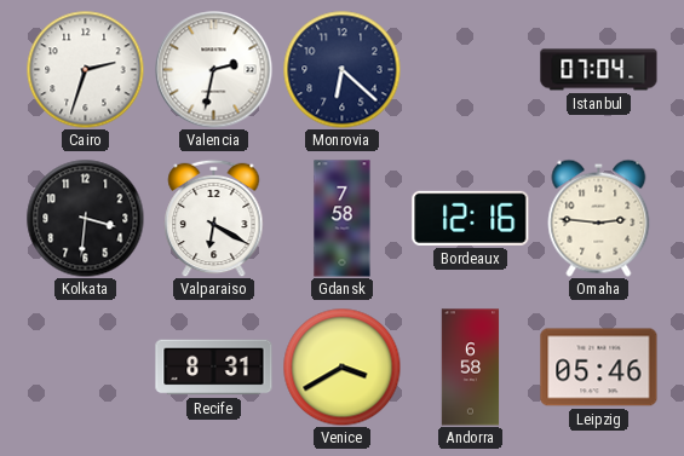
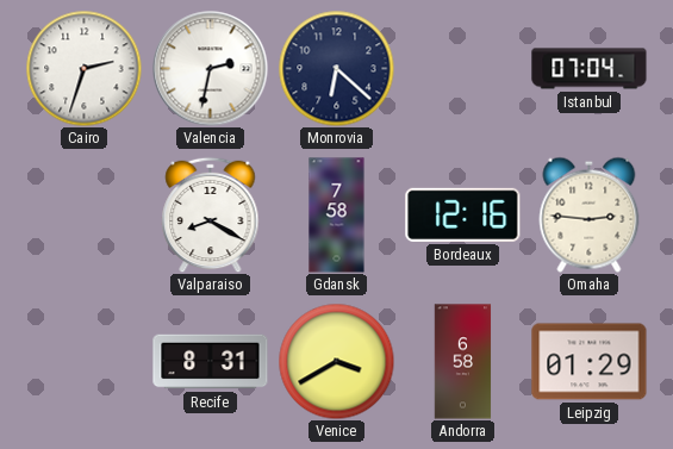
Kolkata: 3:31 -> none
Valparaiso: 6:20 -> 8:20
Leipzig: 05:46 -> 01:29
